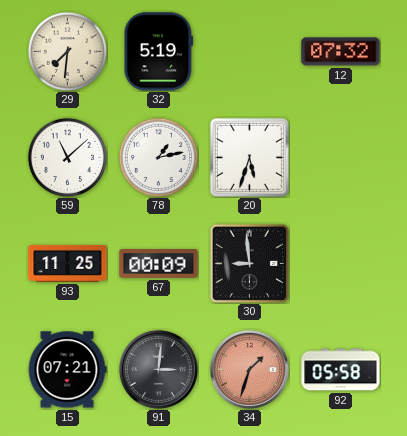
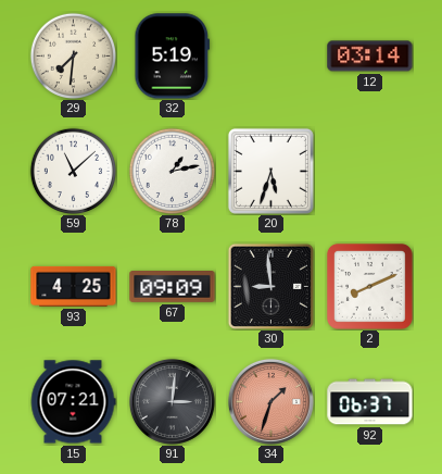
12: 07:32 -> 03:14
93: 11:25 -> 4:25
67: 00:09 -> 09:09
2: none -> 8:11
92: 05:58 -> 06:37
